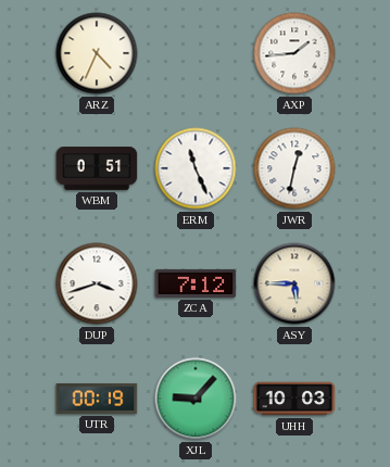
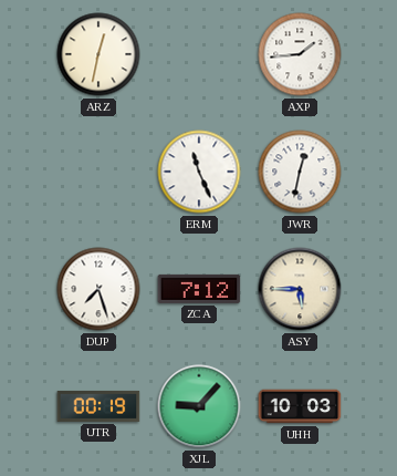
ARZ: 4:34 -> 12:32
WBM: 0:51 -> none
DUP: 3:42 -> 7:27
